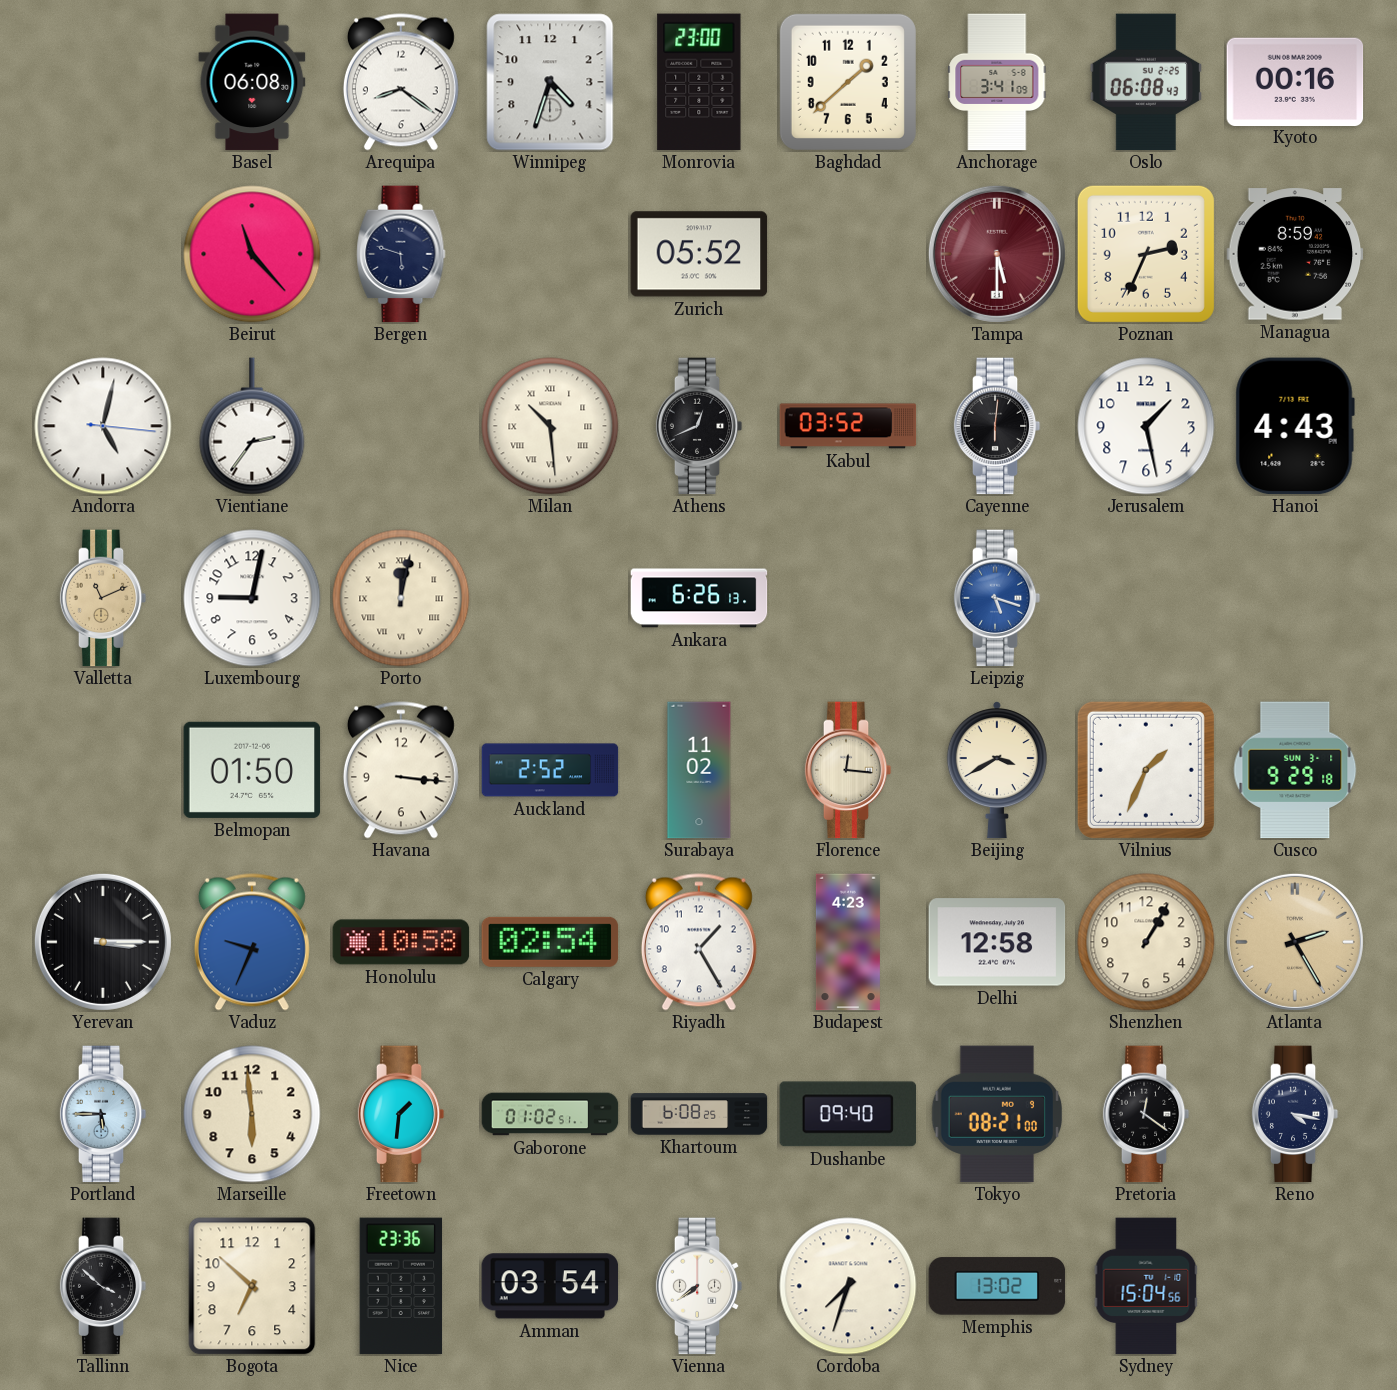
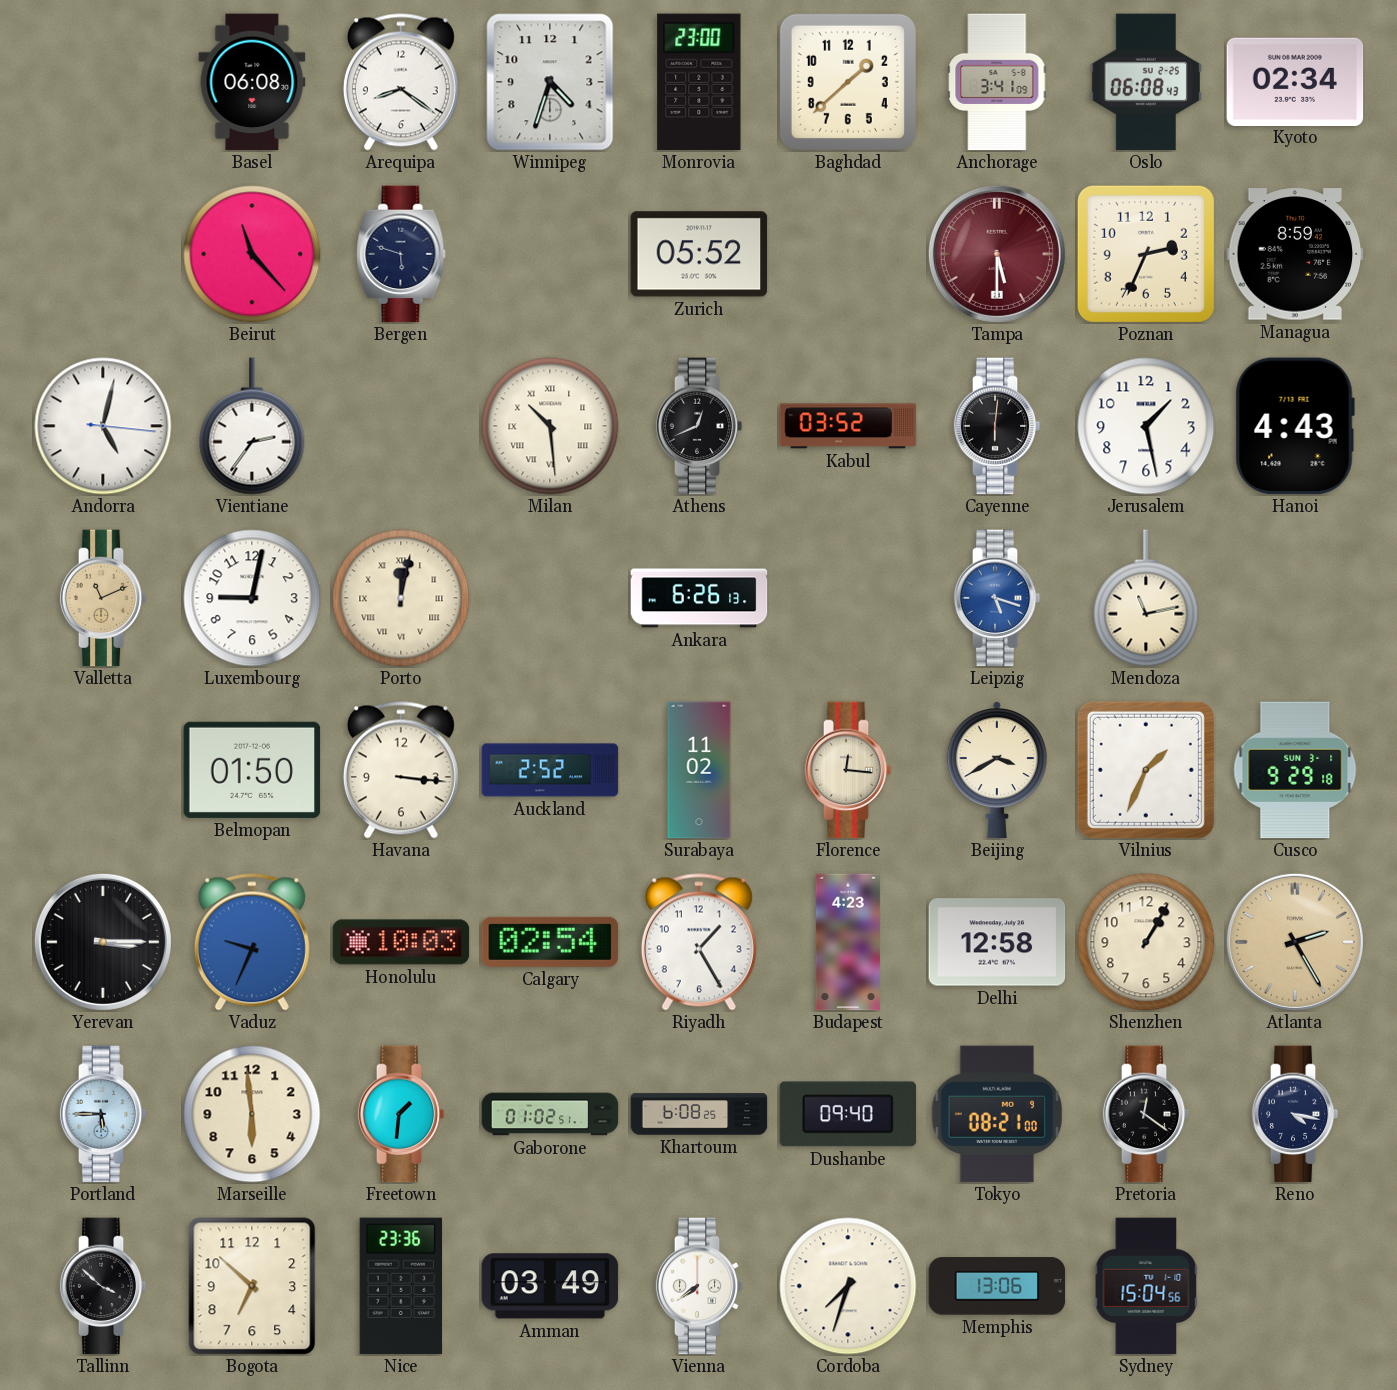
Kyoto: 00:16 -> 02:34
Mendoza: none -> 11:13
Honolulu: 10:58 -> 10:03
Amman: 03:54 -> 03:49
Memphis: 13:02 -> 13:06
